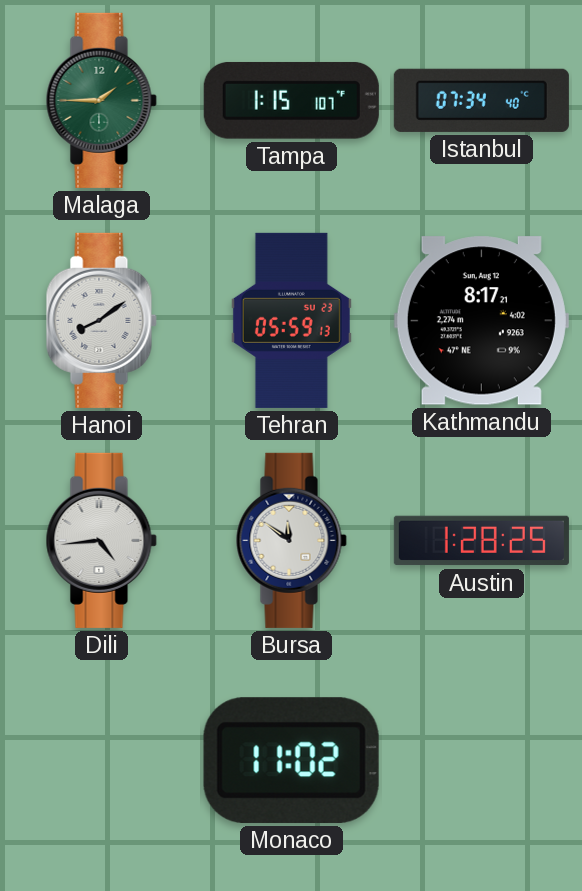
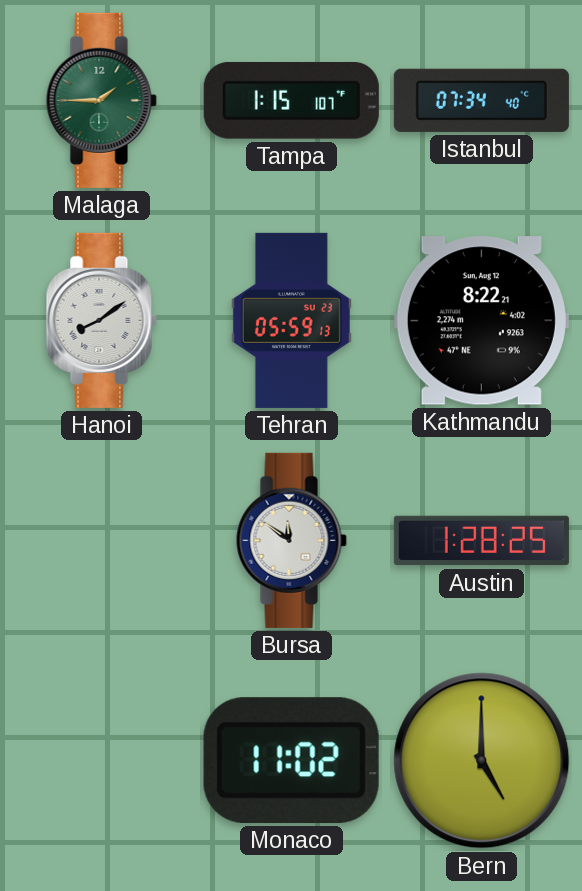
Kathmandu: 8:17 -> 8:22
Dili: 4:44 -> none
Bern: none -> 5:00
